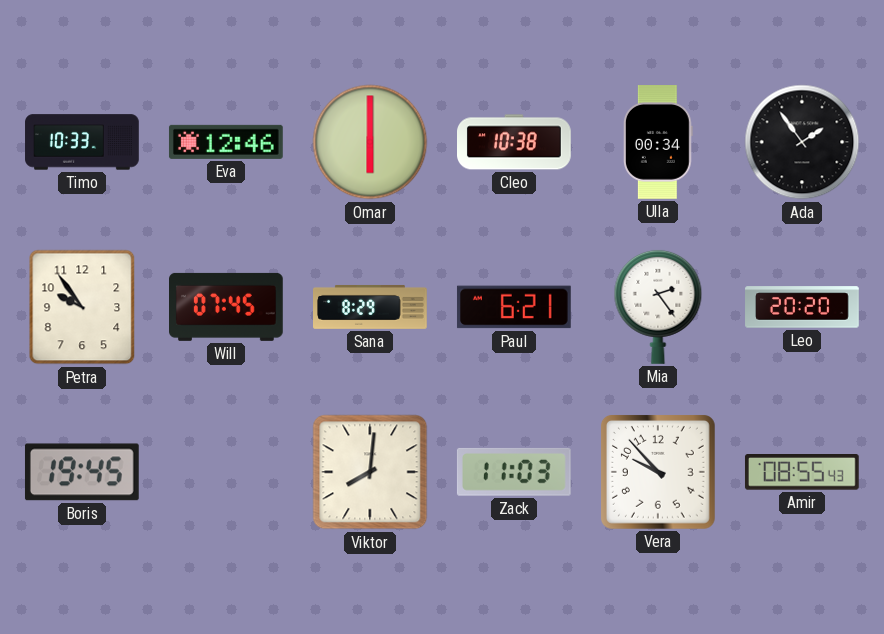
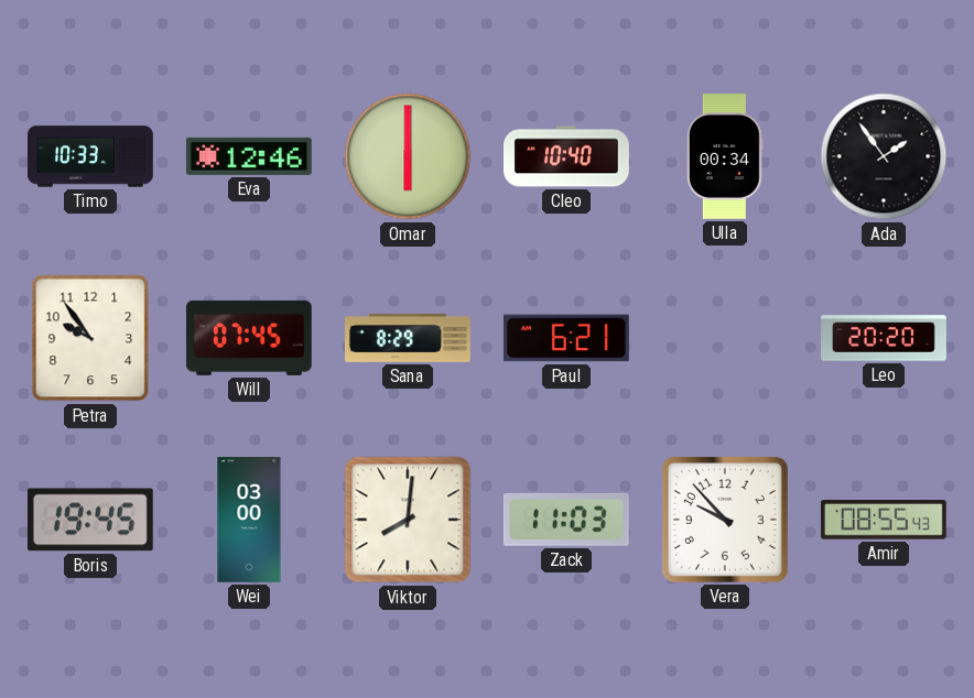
Cleo: 10:38 -> 10:40
Mia: 2:24 -> none
Wei: none -> 03:00
